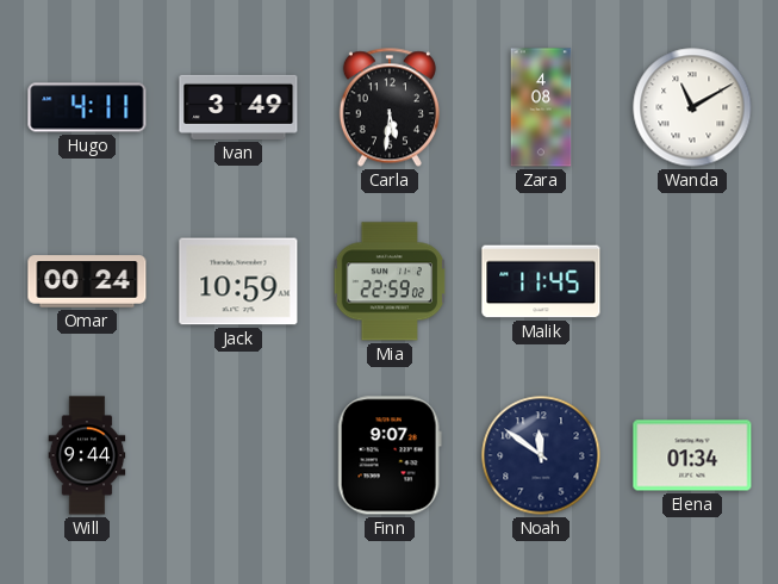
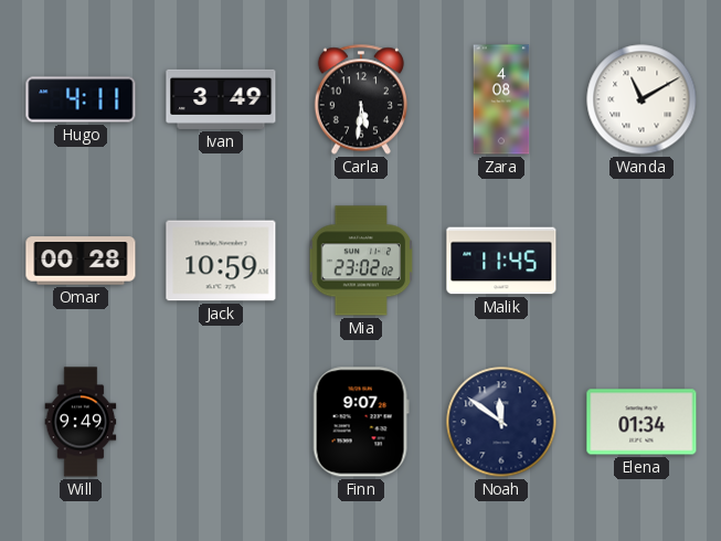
Omar: 00:24 -> 00:28
Mia: 22:59 -> 23:02
Will: 9:44 -> 9:49
